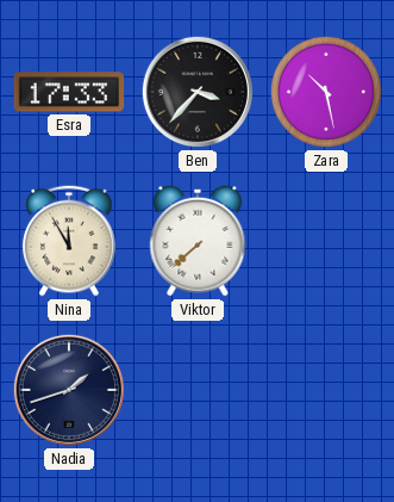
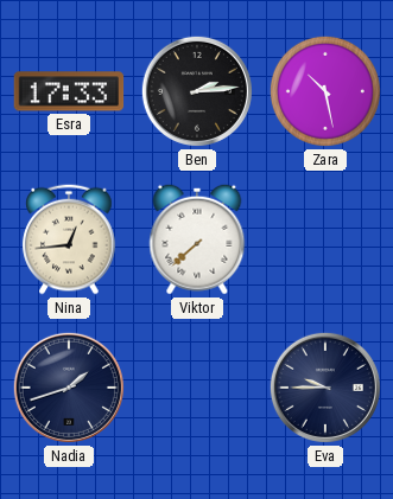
Ben: 3:37 -> 2:14
Nina: 11:55 -> 12:44
Eva: none -> 9:45
